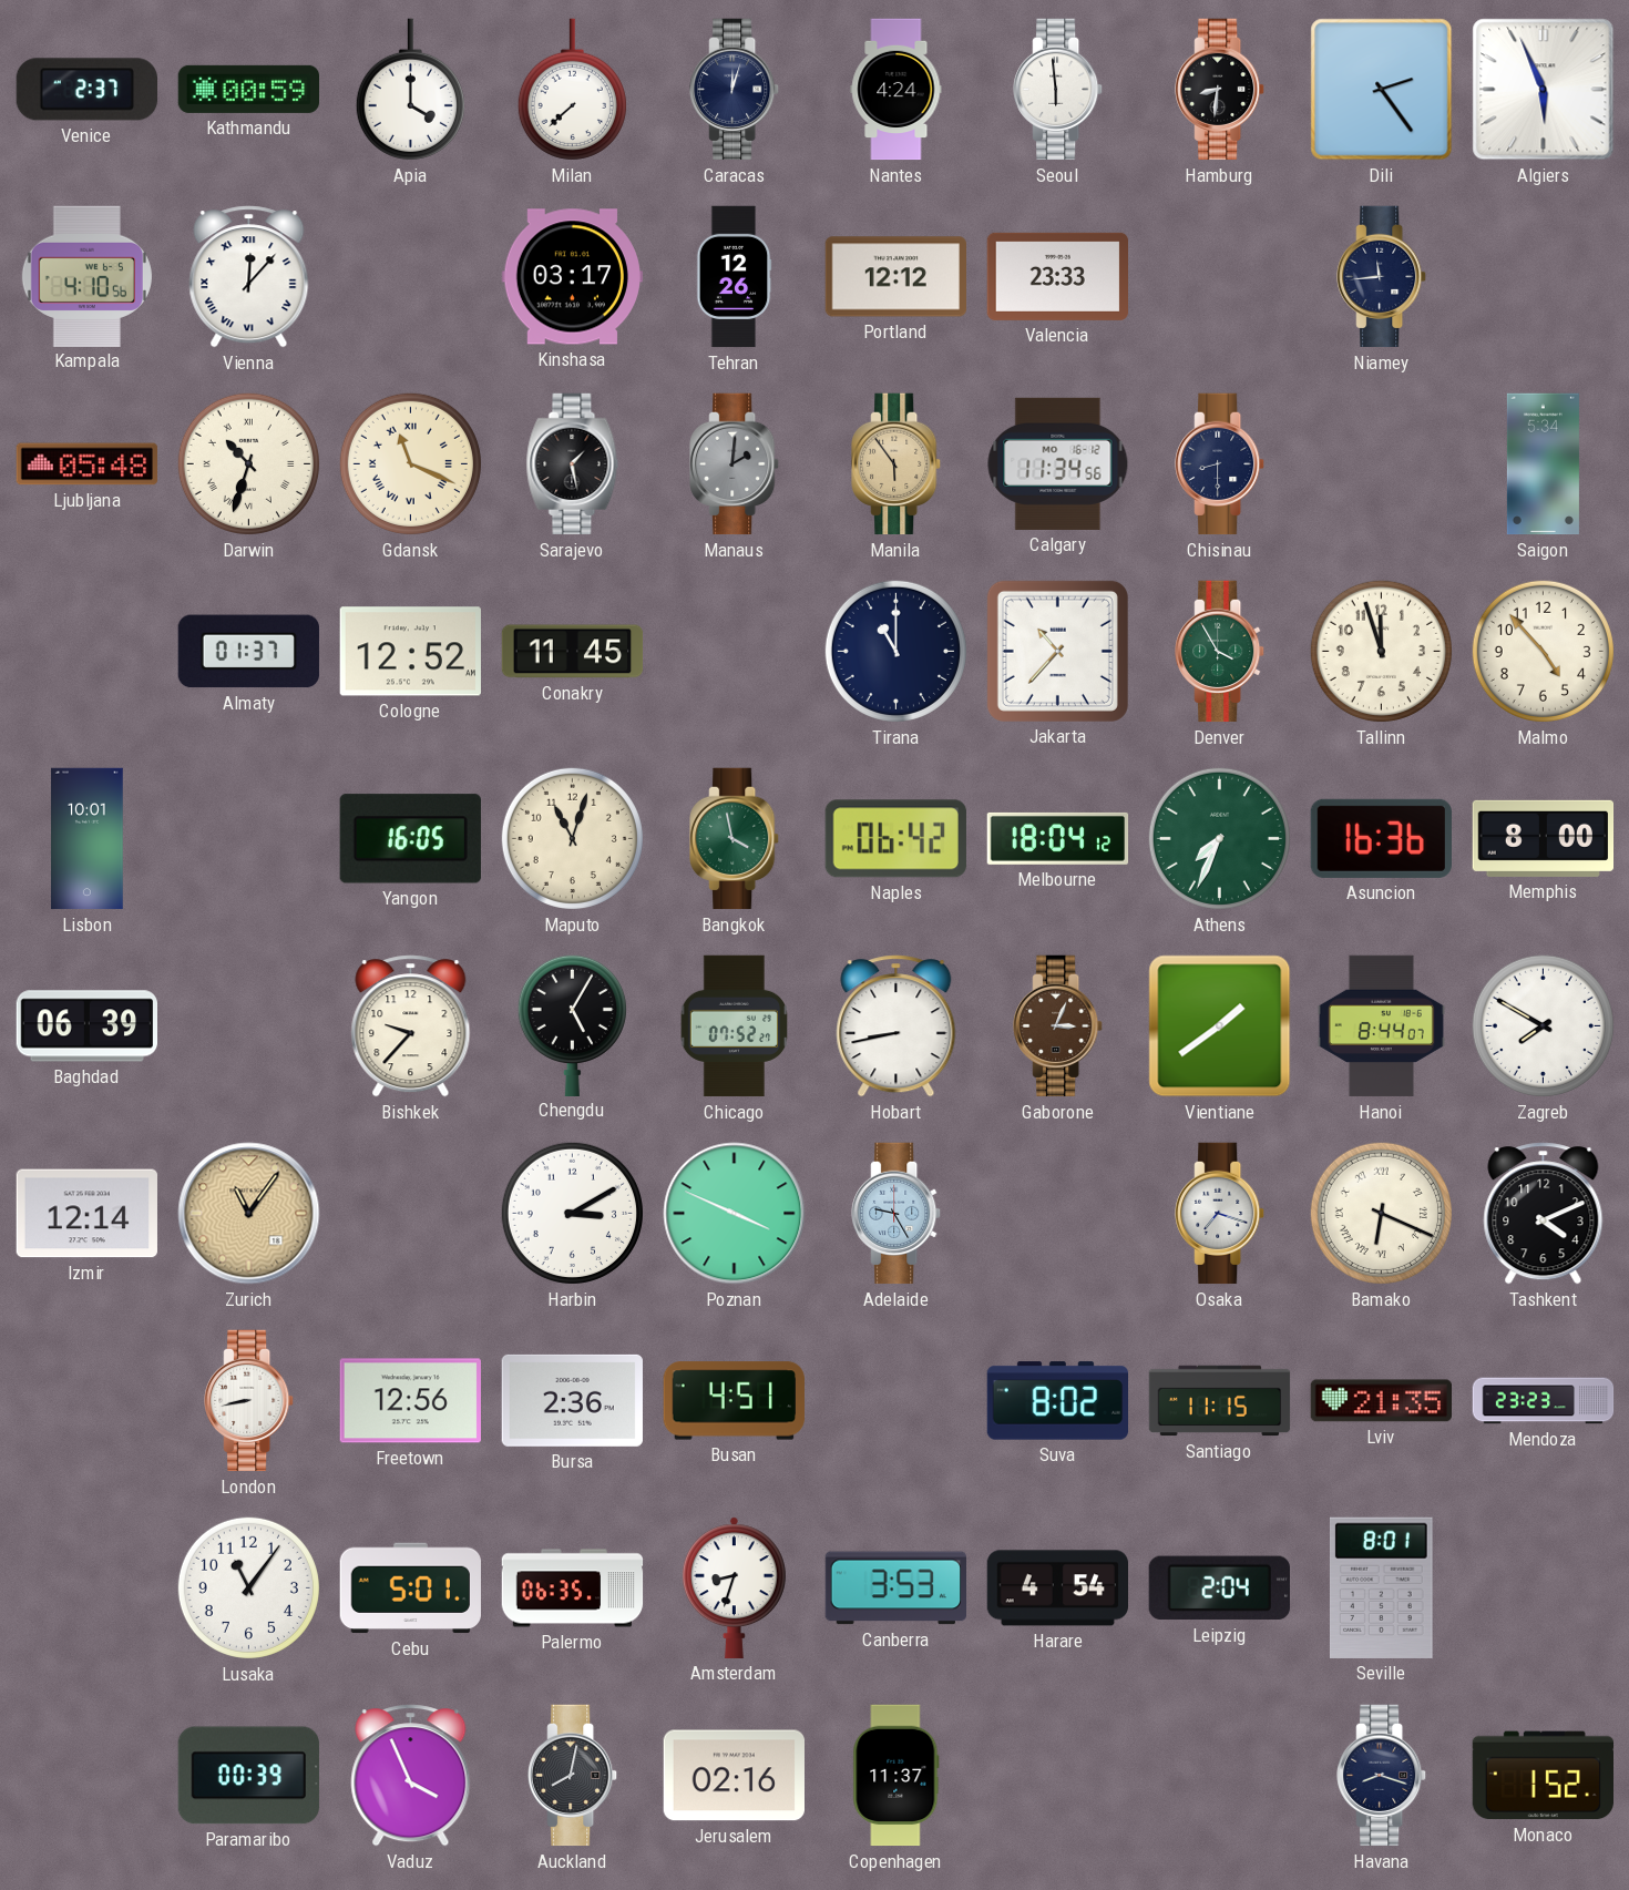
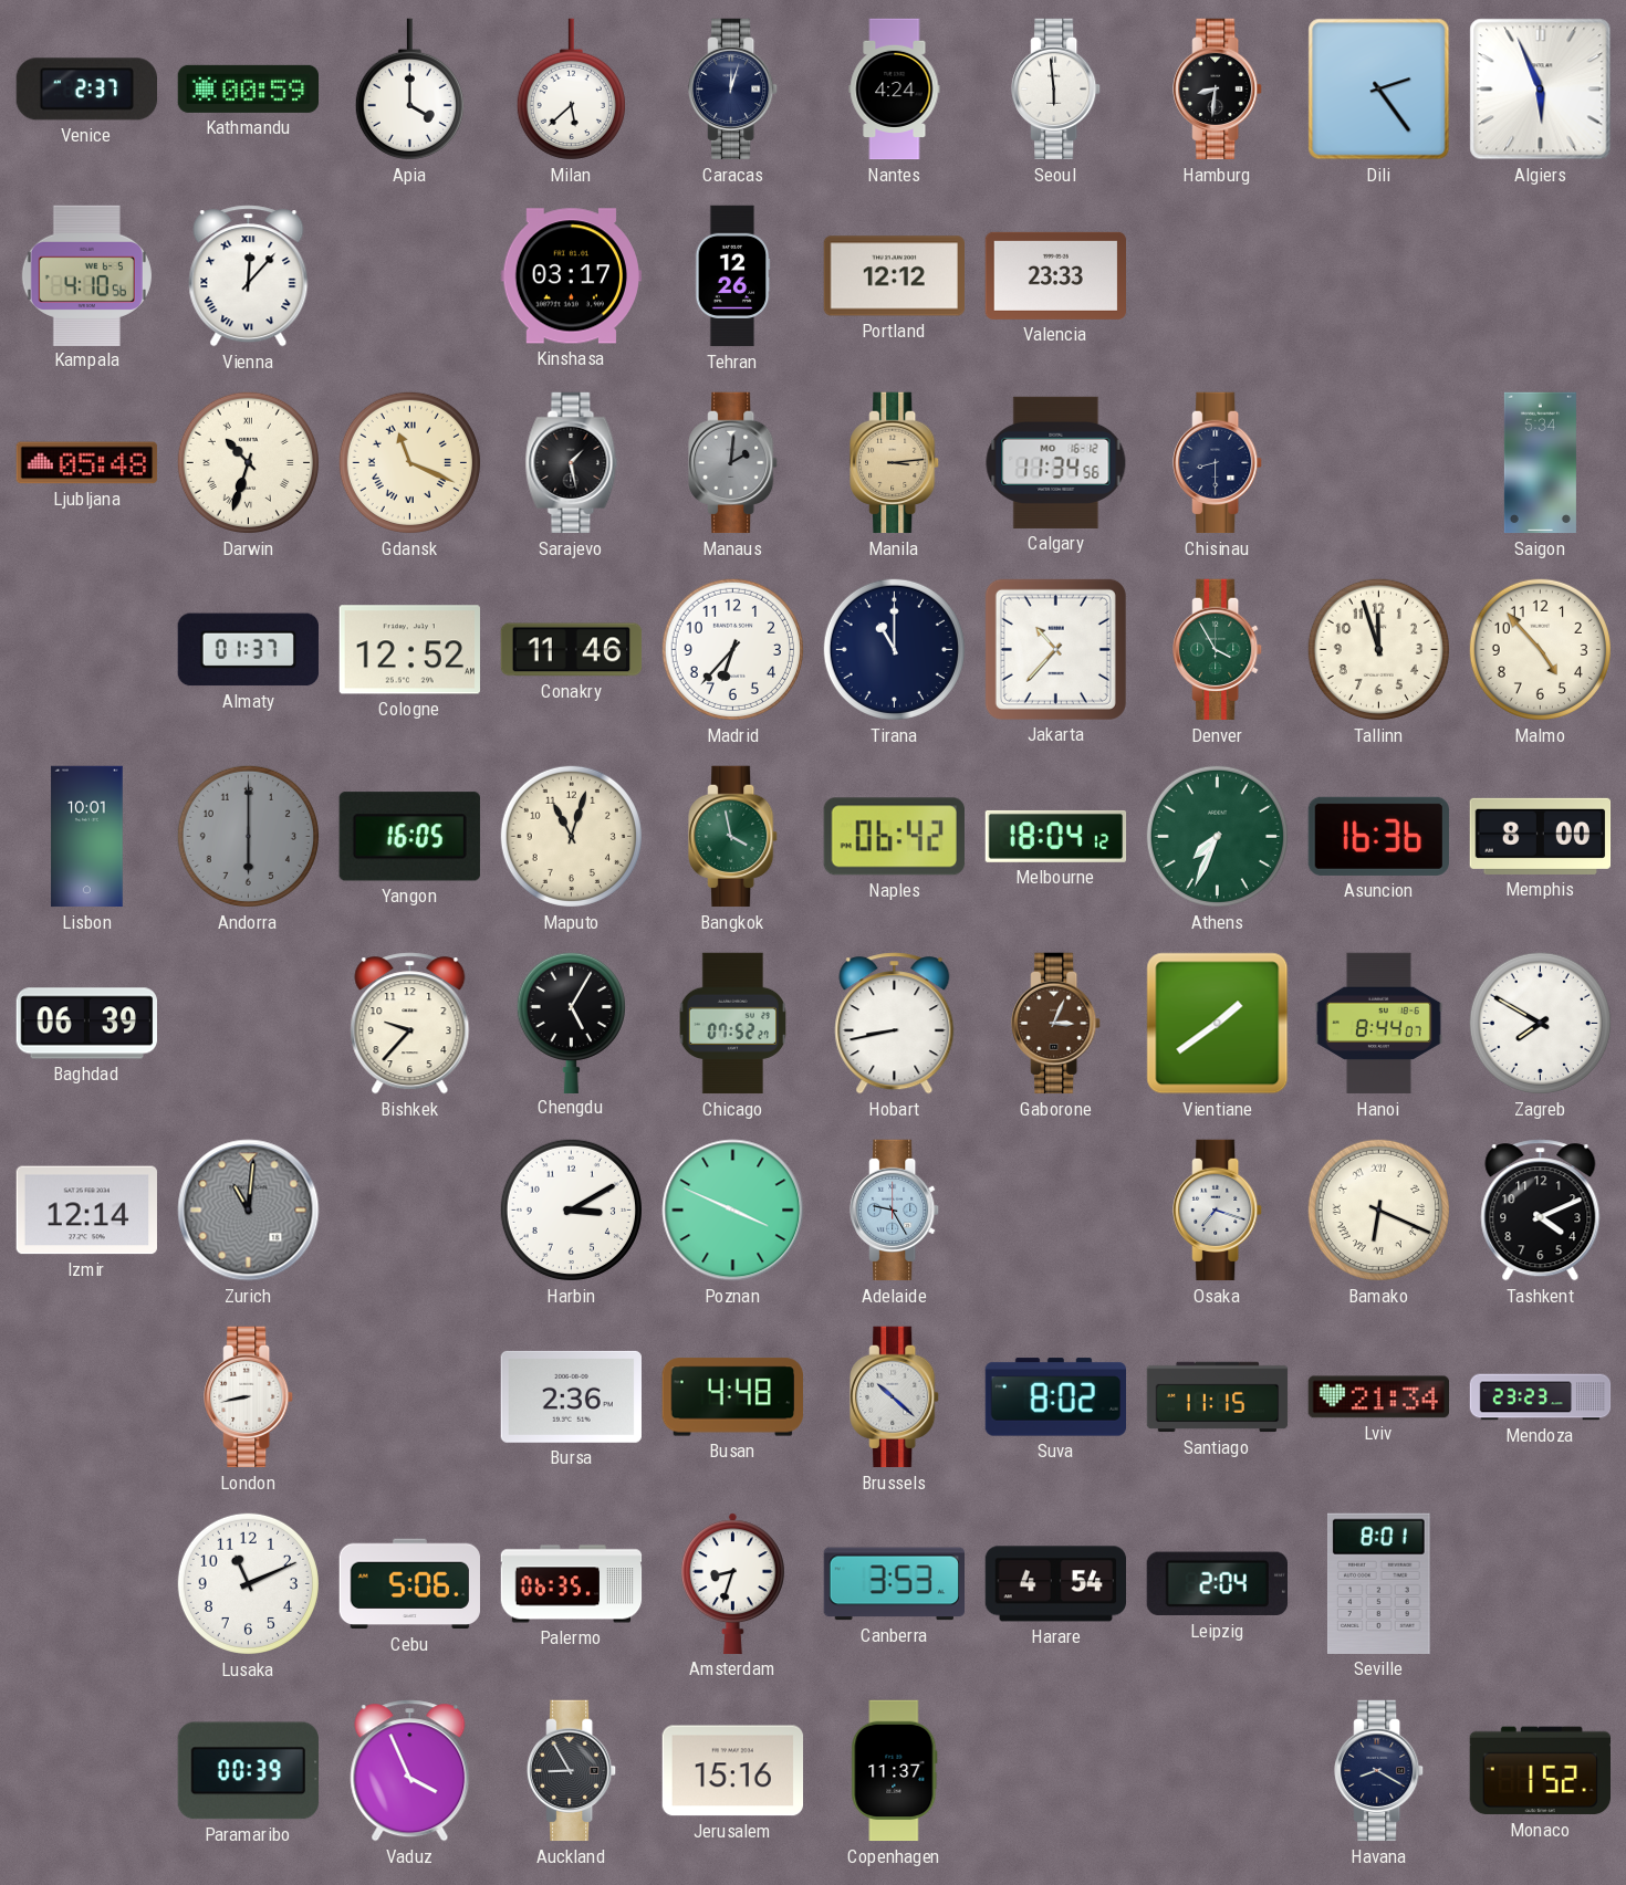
Milan: 7:38 -> 5:38
Niamey: 11:44 -> none
Manila: 5:54 -> 3:14
Conakry: 11:45 -> 11:46
Madrid: none -> 6:37
Andorra: none -> 6:00
Zurich: 11:06 -> 11:01
Zurich dial: champagne -> grey
Freetown: 12:56 -> none
Busan: 4:51 -> 4:48
Brussels: none -> 10:22
Lviv: 21:35 -> 21:34
Lusaka: 11:06 -> 11:11
Cebu: 5:01 -> 5:06
Auckland: 8:02 -> 8:55
Jerusalem: 02:16 -> 15:16
Havana: 8:18 -> 8:20
